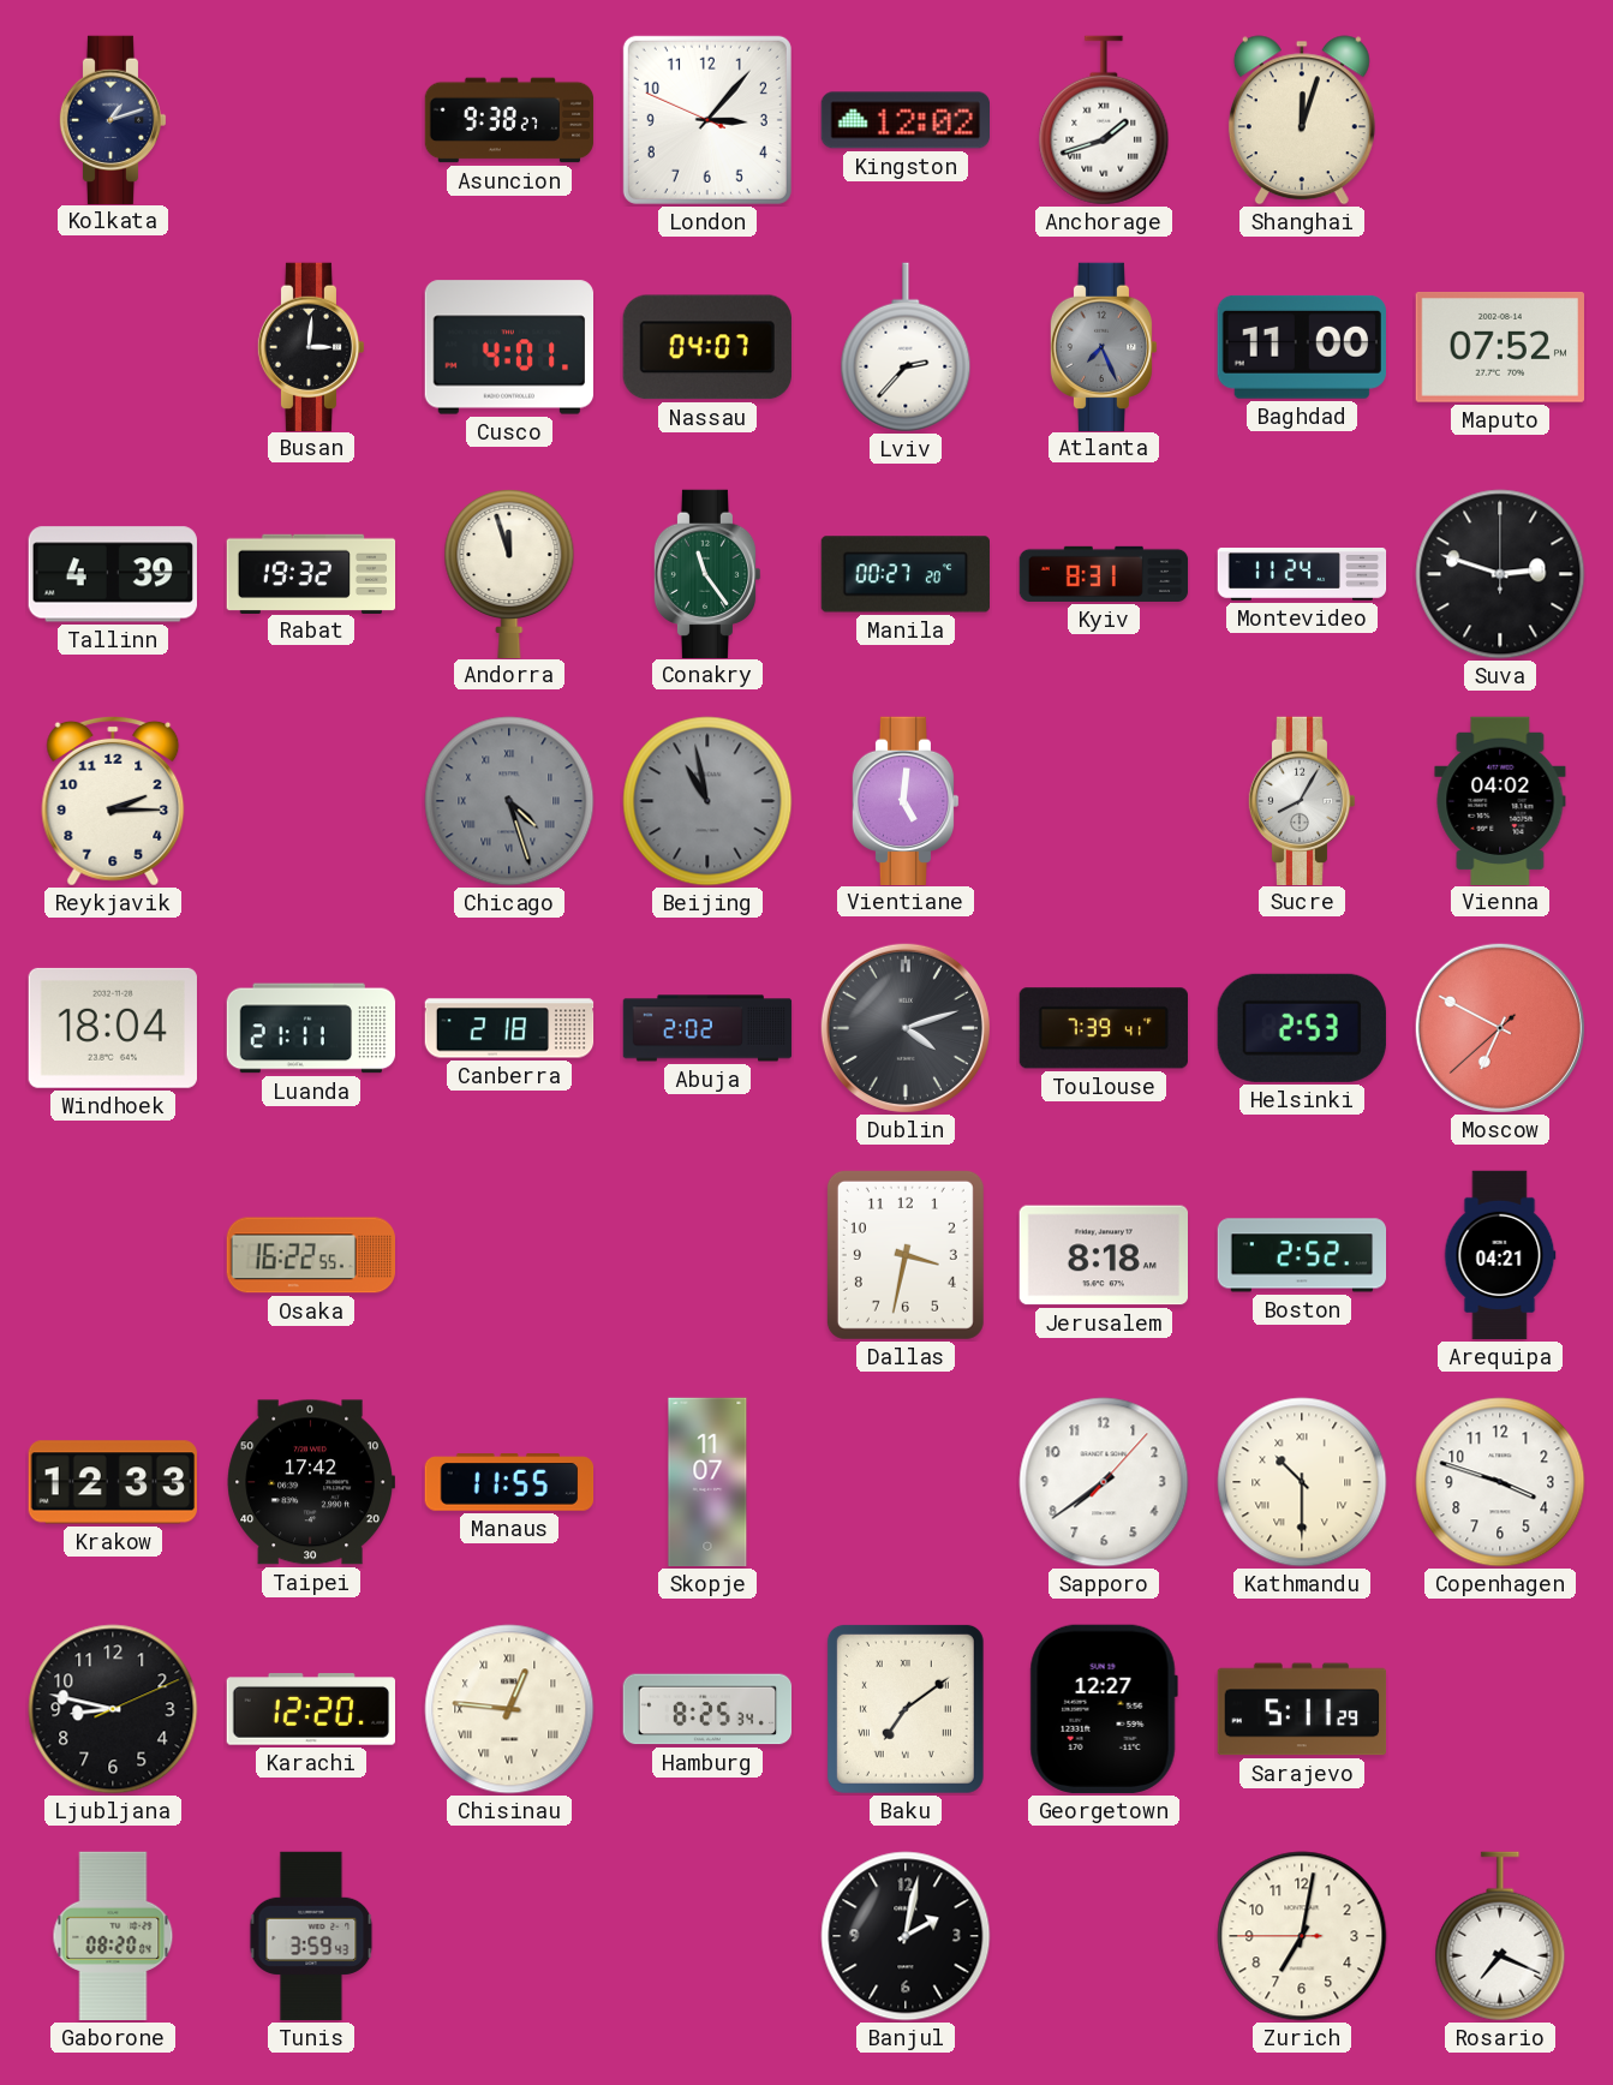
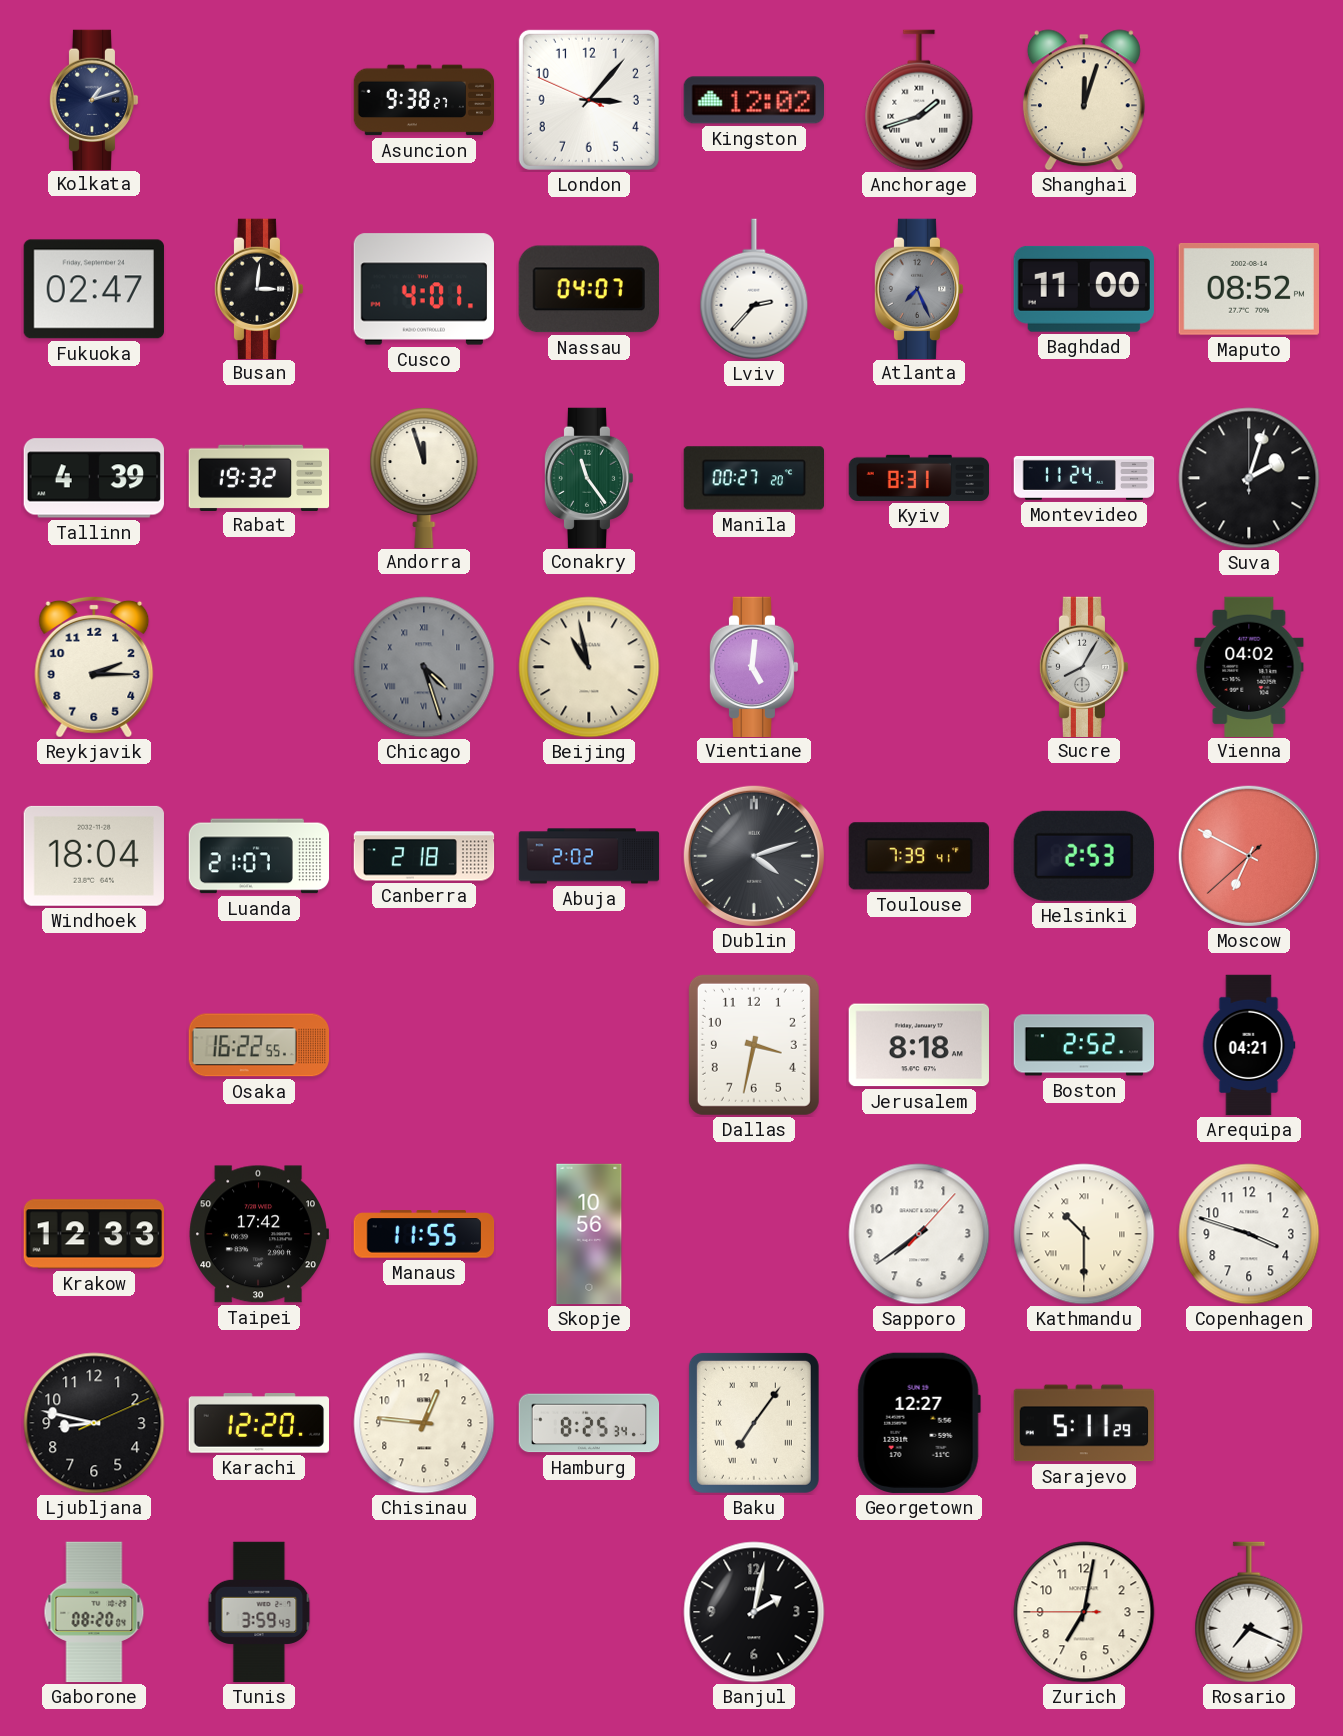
Fukuoka: none -> 02:47
Maputo: 07:52 -> 08:52
Suva: 2:48 -> 2:03
Beijing dial: grey -> cream
Luanda: 21:11 -> 21:07
Skopje: 11:07 -> 10:56
Chisinau numerals: Roman -> Arabic
Baku: 7:09 -> 7:06
